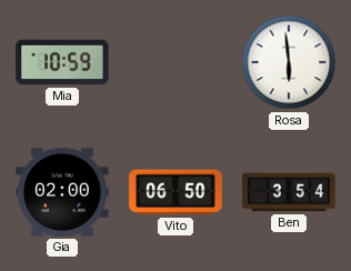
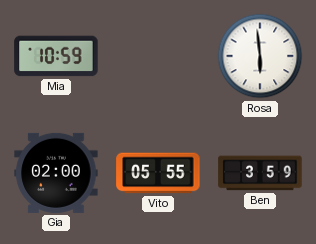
Vito: 06:50 -> 05:55
Ben: 3:54 -> 3:59
